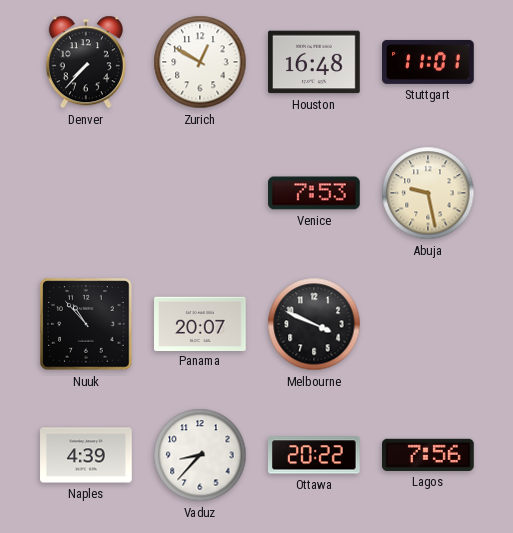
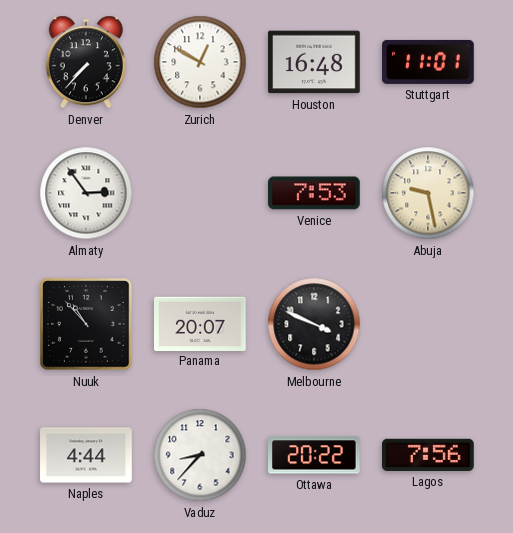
Almaty: none -> 2:54
Naples: 4:39 -> 4:44
